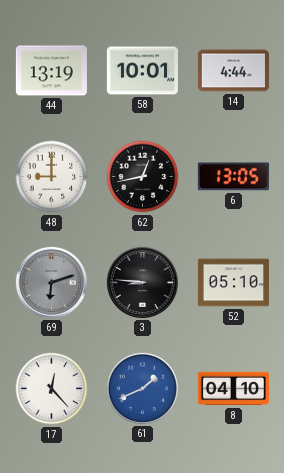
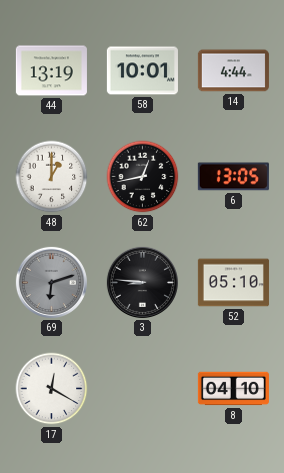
48: 9:00 -> 1:00
17: 12:23 -> 12:20
61: 1:41 -> none
